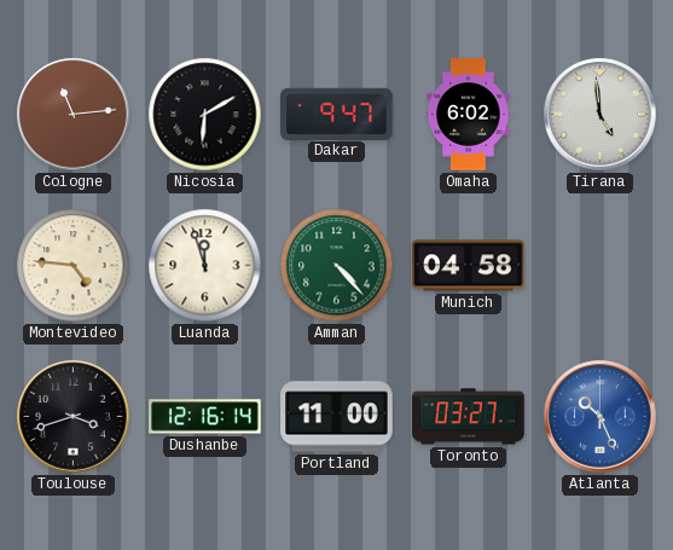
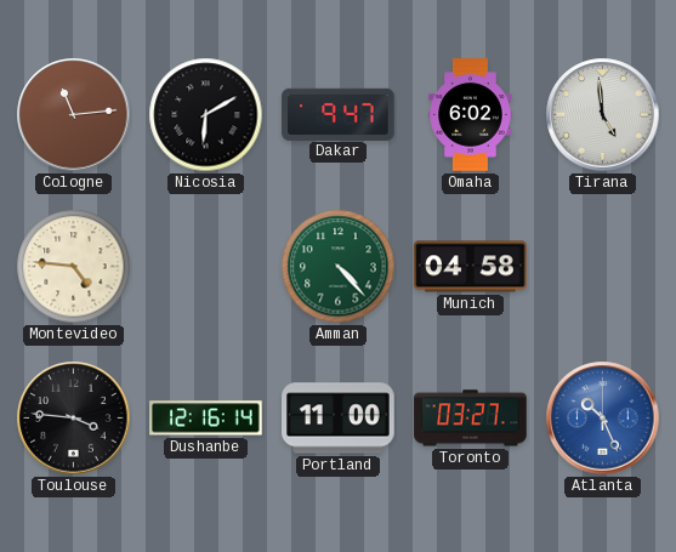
Luanda: 11:57 -> none
Toulouse: 3:42 -> 3:46
